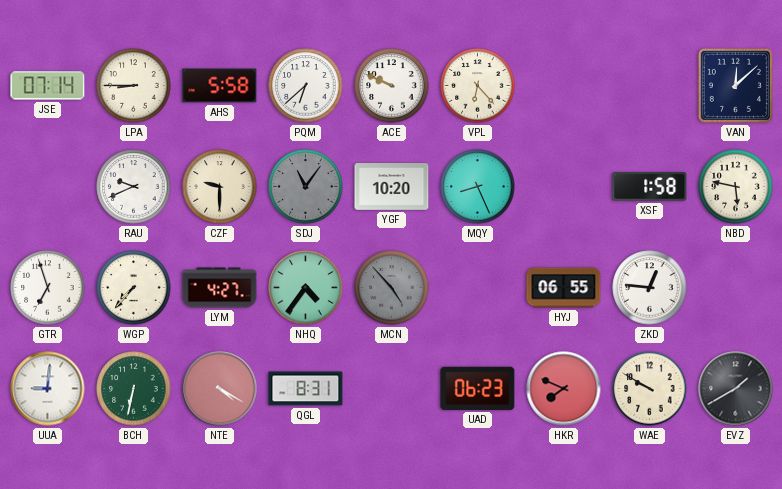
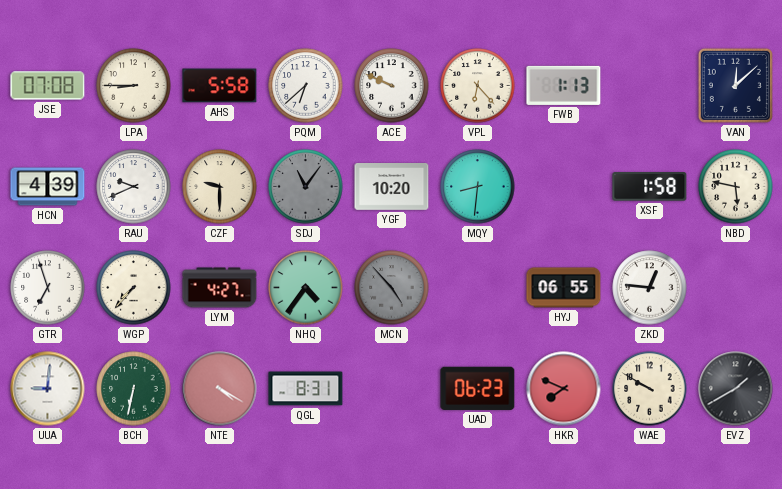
JSE: 07:14 -> 07:08
FWB: none -> 1:13
HCN: none -> 4:39
MQY: 8:26 -> 8:31
